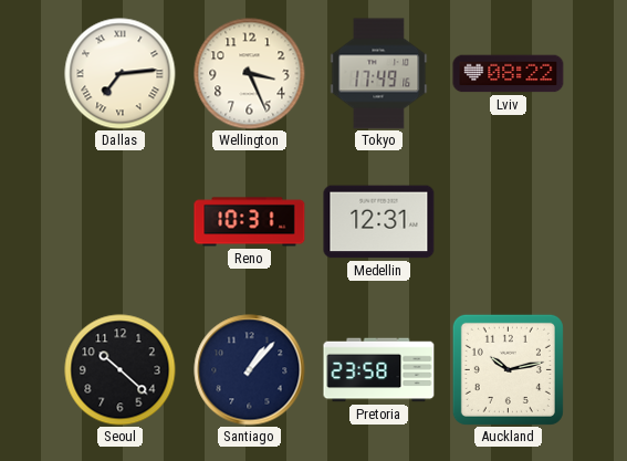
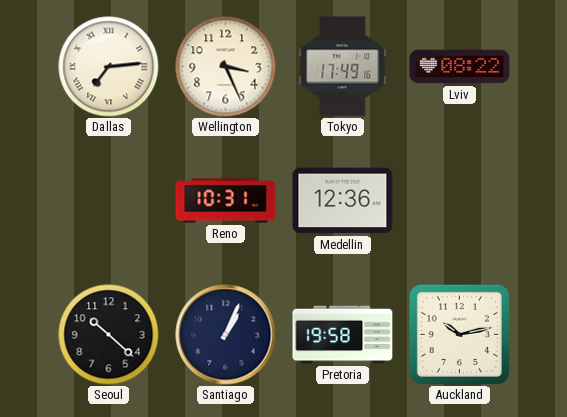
Medellin: 12:31 -> 12:36
Santiago: 1:07 -> 1:04
Pretoria: 23:58 -> 19:58
